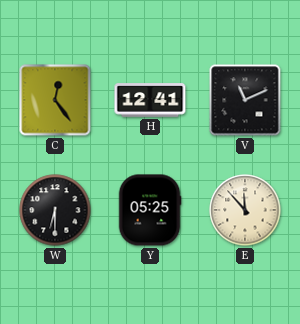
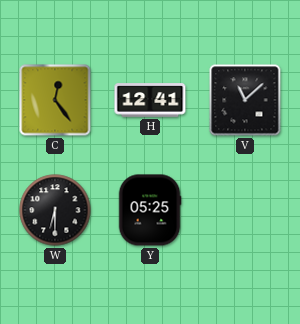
V: 11:11 -> 11:08
E: 11:53 -> none
